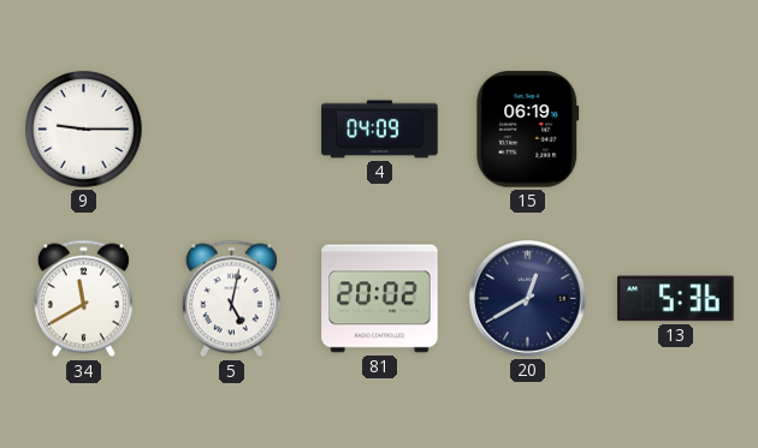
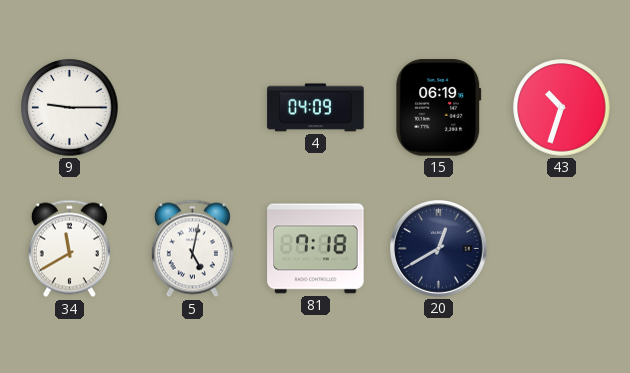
43: none -> 10:33
81: 20:02 -> 7:18
13: 5:36 -> none
